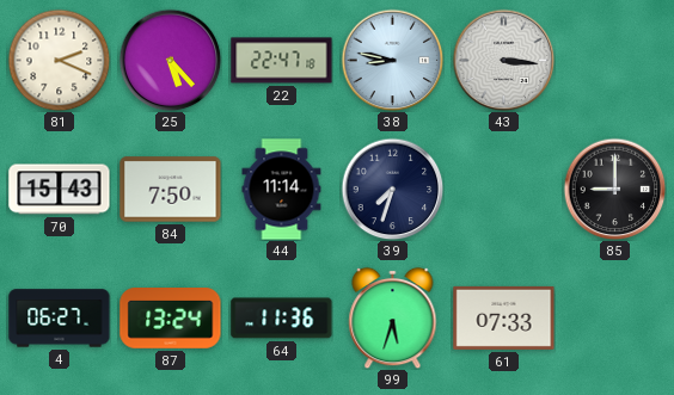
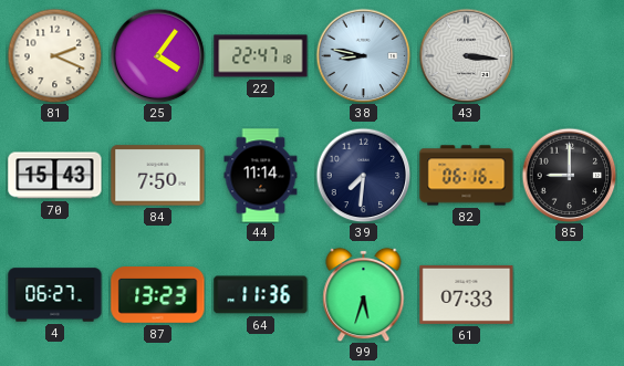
25: 5:23 -> 4:06
39: 7:33 -> 7:31
82: none -> 06:16
87: 13:24 -> 13:23
